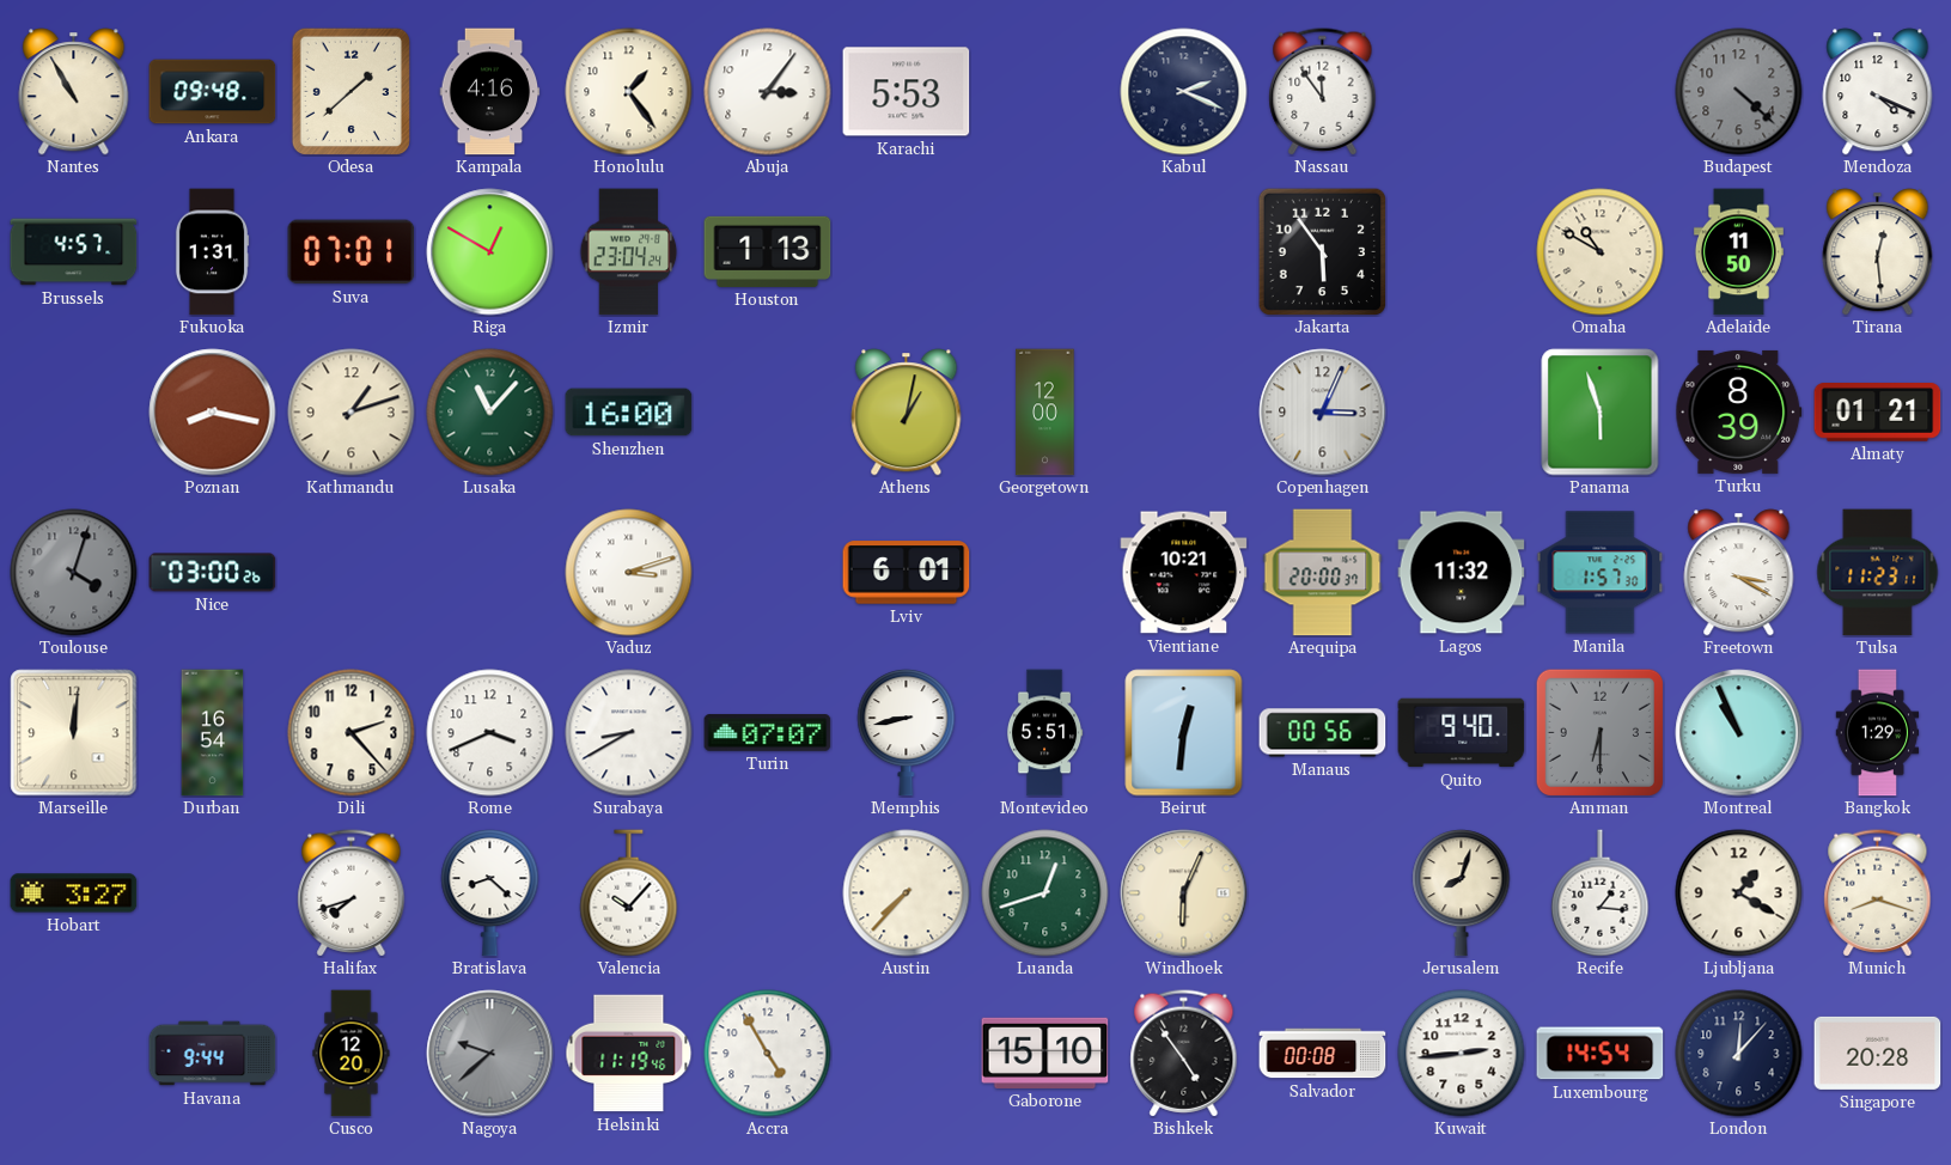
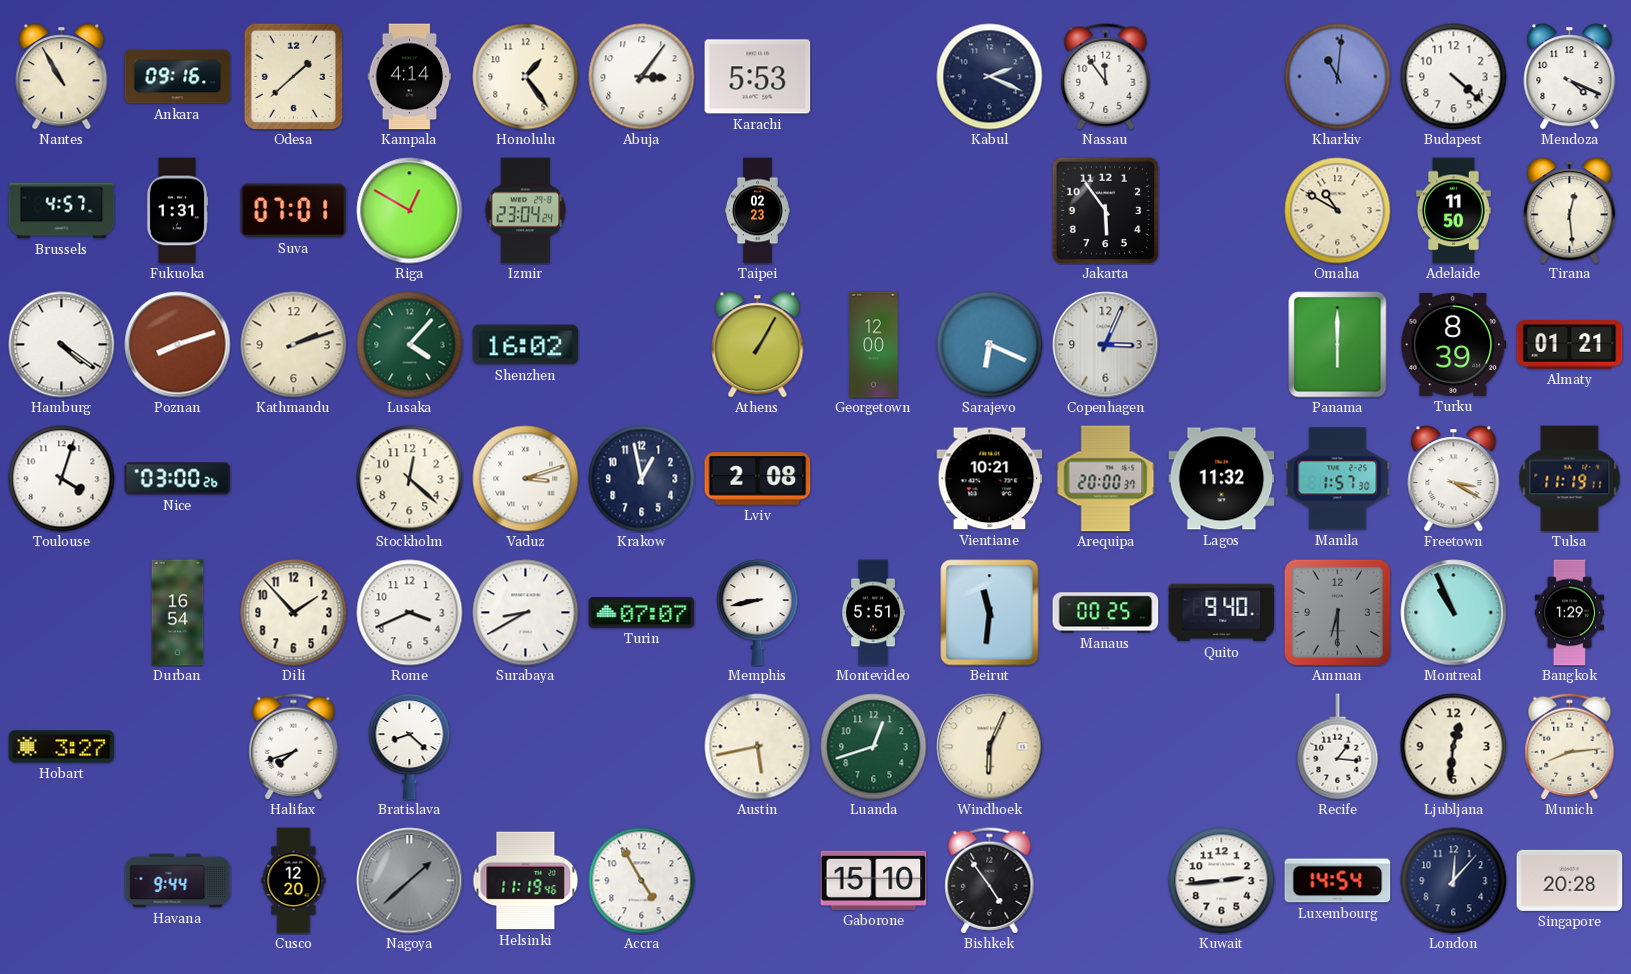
Ankara: 09:48 -> 09:16
Kampala: 4:16 -> 4:14
Kharkiv: none -> 11:01
Budapest dial: grey -> white
Houston: 1:13 -> none
Taipei: none -> 02:23
Hamburg: none -> 4:21
Poznan: 8:17 -> 8:12
Kathmandu: 1:12 -> 2:12
Lusaka: 11:07 -> 4:07
Shenzhen: 16:00 -> 16:02
Athens: 1:02 -> 1:05
Sarajevo: none -> 6:19
Panama: 5:57 -> 6:00
Toulouse dial: grey -> white
Stockholm: none -> 12:22
Krakow: none -> 12:58
Lviv: 6:01 -> 2:08
Tulsa: 11:23 -> 11:19
Marseille: 12:01 -> none
Dili: 2:23 -> 1:53
Beirut: 12:31 -> 11:31
Manaus: 00:56 -> 00:25
Valencia: 10:07 -> none
Austin: 7:37 -> 5:43
Jerusalem: 8:03 -> none
Ljubljana: 1:20 -> 12:31
Munich: 8:18 -> 8:14
Nagoya: 9:38 -> 1:38
Salvador: 00:08 -> none
